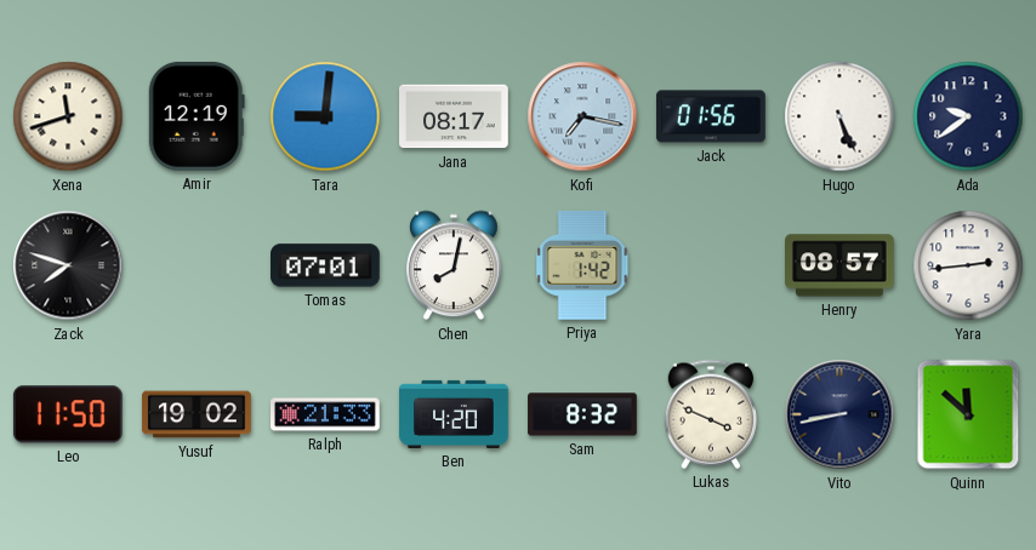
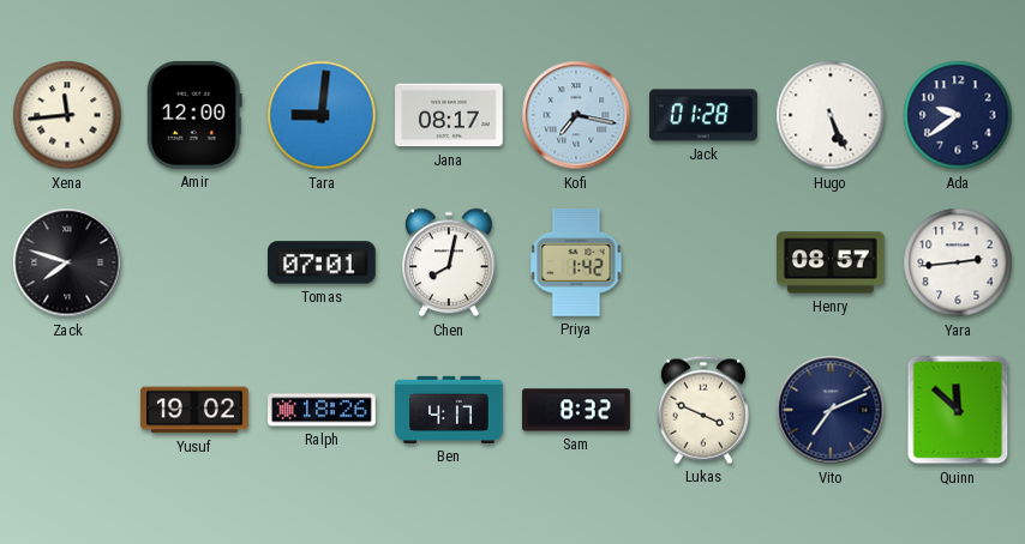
Xena: 11:42 -> 11:44
Amir: 12:19 -> 12:00
Jack: 01:56 -> 01:28
Leo: 11:50 -> none
Ralph: 21:33 -> 18:26
Ben: 4:20 -> 4:17
Vito: 8:43 -> 7:11
